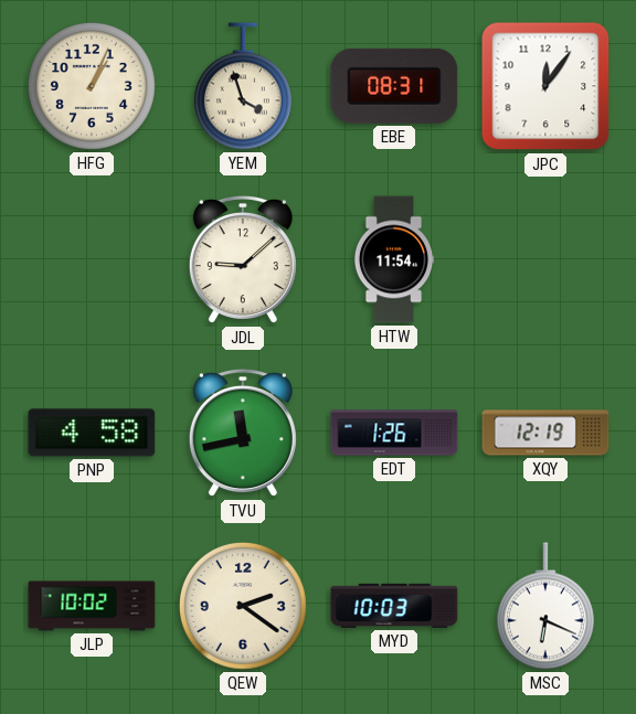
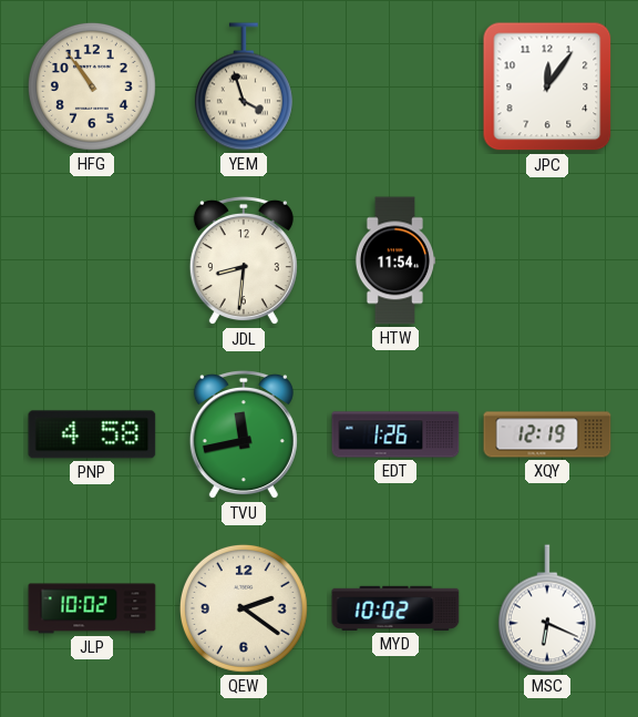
HFG: 1:04 -> 10:54
EBE: 08:31 -> none
JDL: 9:08 -> 8:31
MYD: 10:03 -> 10:02
